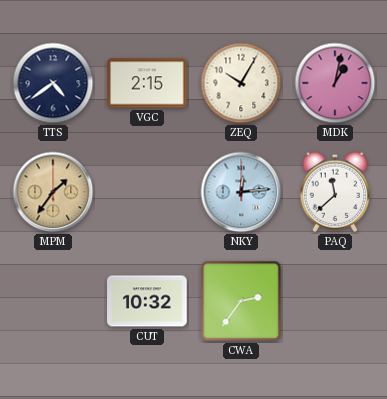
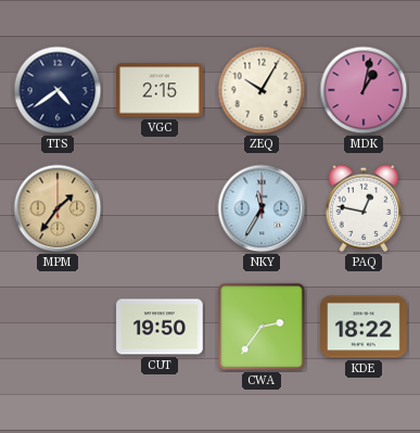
NKY: 12:14 -> 11:35
PAQ: 11:38 -> 12:47
CUT: 10:32 -> 19:50
KDE: none -> 18:22
